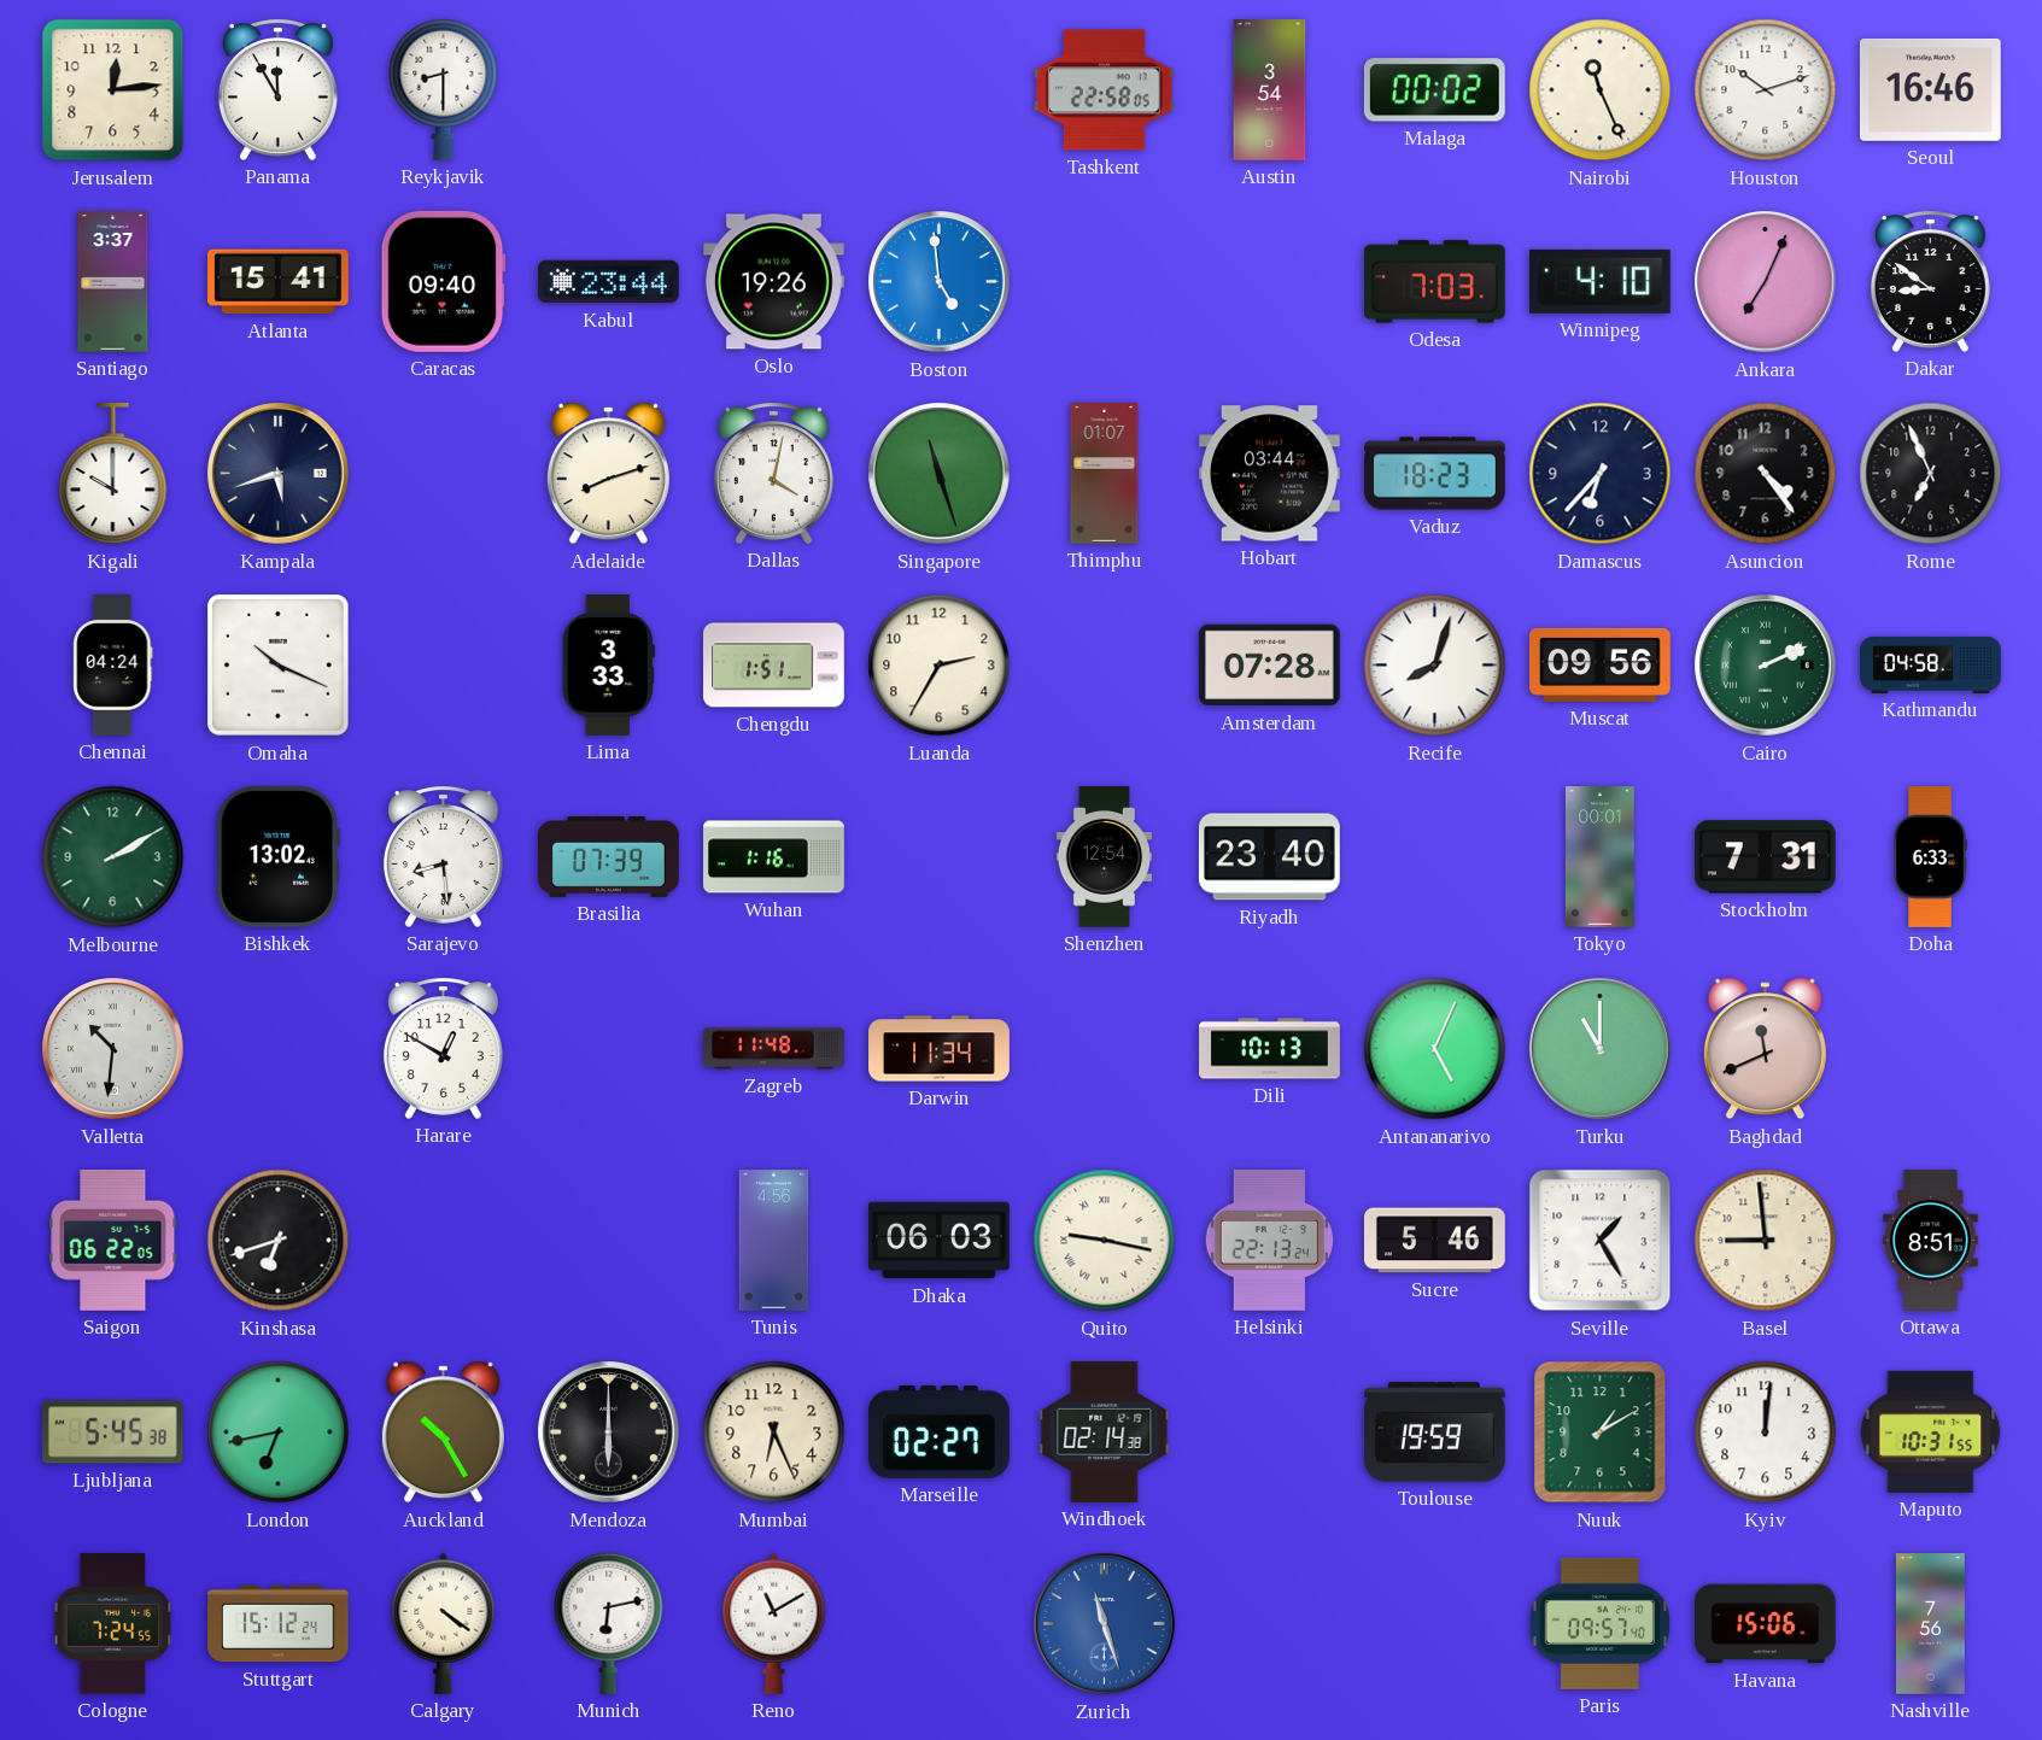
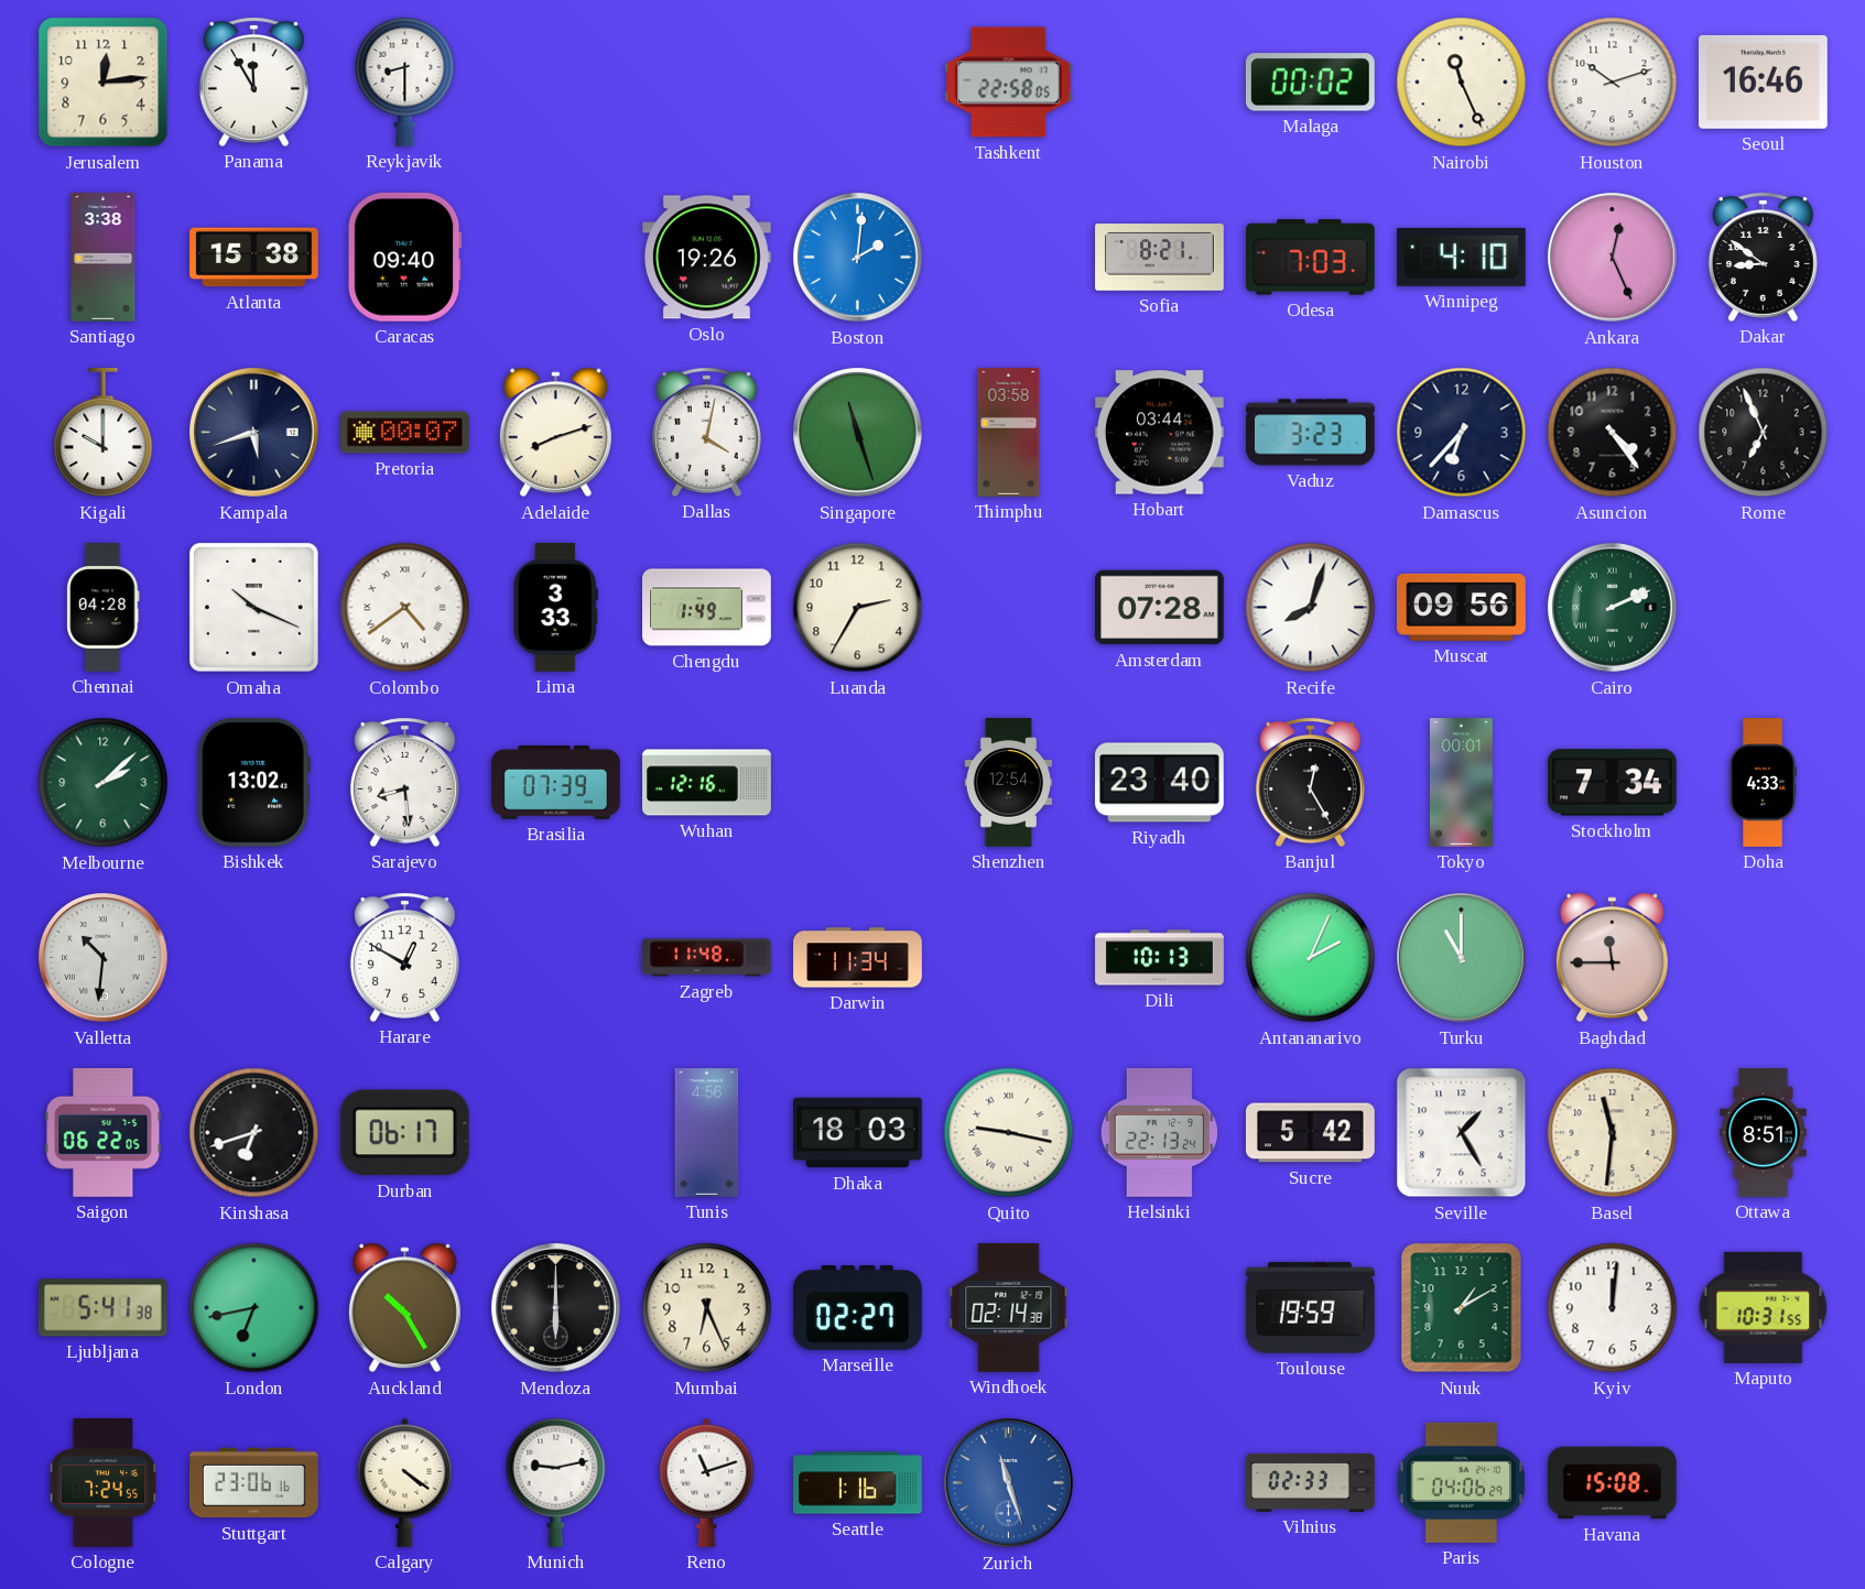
Austin: 3:54 -> none
Santiago: 3:37 -> 3:38
Atlanta: 15:41 -> 15:38
Kabul: 23:44 -> none
Boston: 4:59 -> 2:01
Sofia: none -> 8:21
Ankara: 7:04 -> 12:26
Pretoria: none -> 00:07
Thimphu: 01:07 -> 03:58
Vaduz: 18:23 -> 3:23
Chennai: 04:24 -> 04:28
Colombo: none -> 4:39
Chengdu: 1:51 -> 1:49
Kathmandu: 04:58 -> none
Melbourne: 2:10 -> 2:08
Wuhan: 1:16 -> 12:16
Banjul: none -> 12:25
Stockholm: 7:31 -> 7:34
Doha: 6:33 -> 4:33
Antananarivo: 5:04 -> 2:04
Baghdad: 11:41 -> 11:45
Durban: none -> 06:17
Dhaka: 06:03 -> 18:03
Sucre: 5:46 -> 5:42
Basel: 8:59 -> 11:31
Ljubljana: 5:45 -> 5:41
Stuttgart: 15:12 -> 23:06
Munich: 6:13 -> 9:13
Reno: 11:10 -> 11:12
Seattle: none -> 1:16
Vilnius: none -> 02:33
Paris: 09:57 -> 04:06
Havana: 15:06 -> 15:08
Nashville: 7:56 -> none
